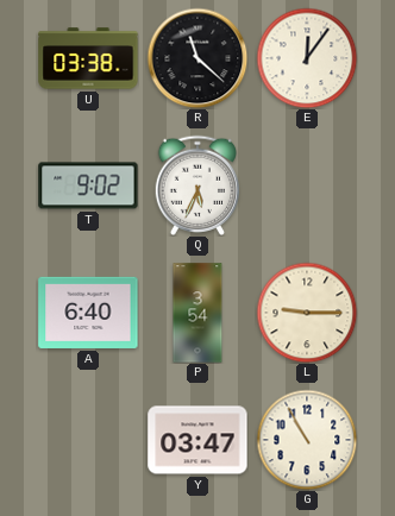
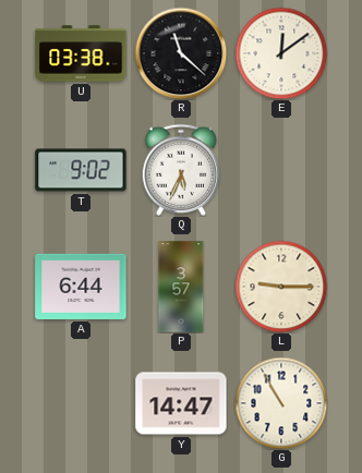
E: 12:06 -> 12:09
A: 6:40 -> 6:44
P: 3:54 -> 3:57
Y: 03:47 -> 14:47
